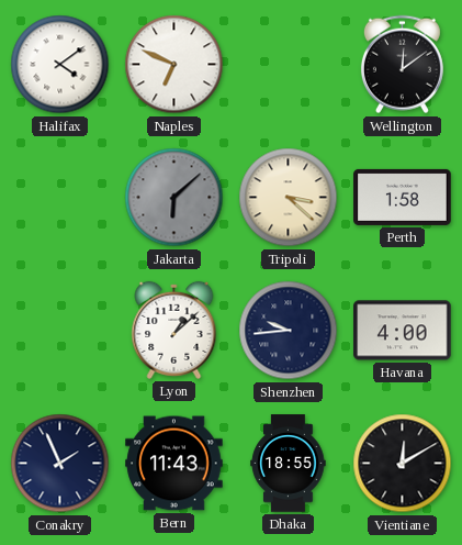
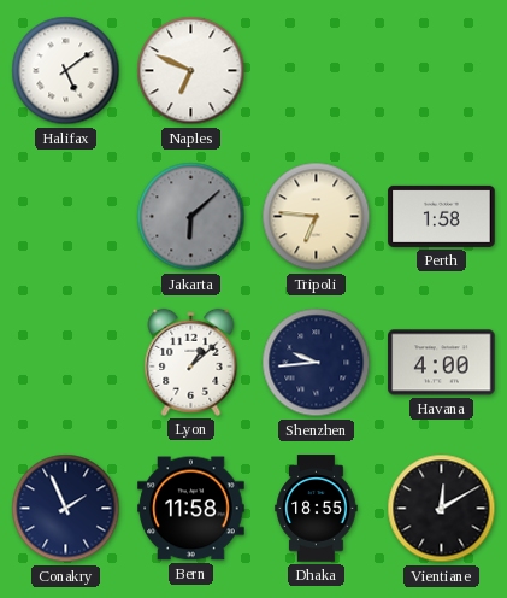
Halifax: 4:09 -> 5:09
Wellington: 12:09 -> none
Tripoli: 3:22 -> 6:46
Bern: 11:43 -> 11:58
